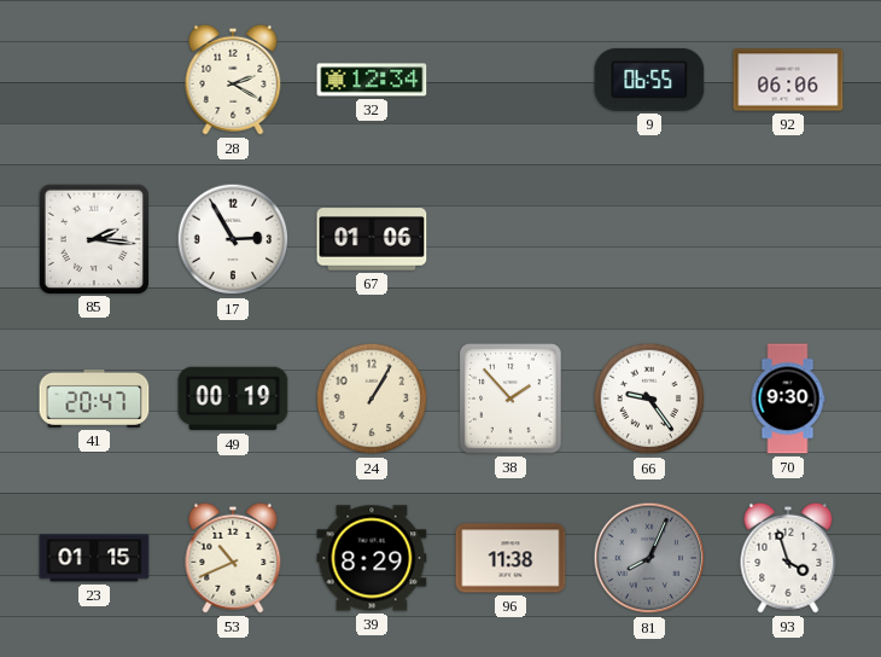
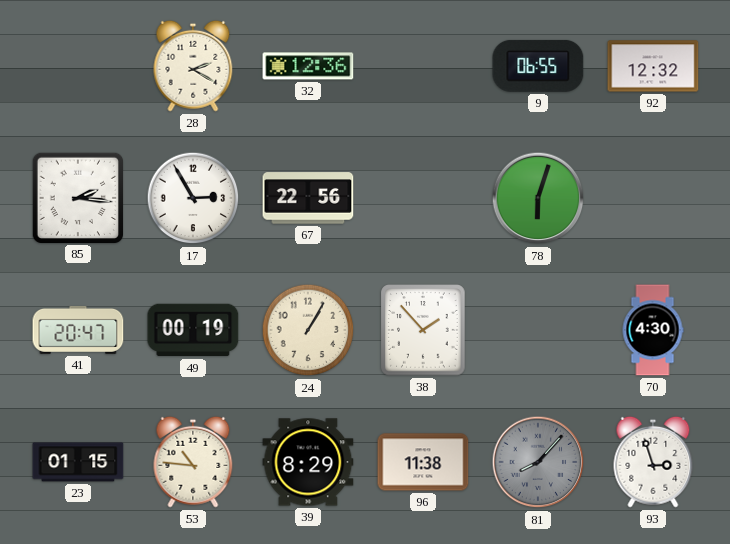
32: 12:34 -> 12:36
92: 06:06 -> 12:32
67: 01:06 -> 22:56
78: none -> 6:03
66: 9:24 -> none
70: 9:30 -> 4:30
53: 10:41 -> 10:46
81: 8:04 -> 8:07
93: 3:57 -> 2:57
